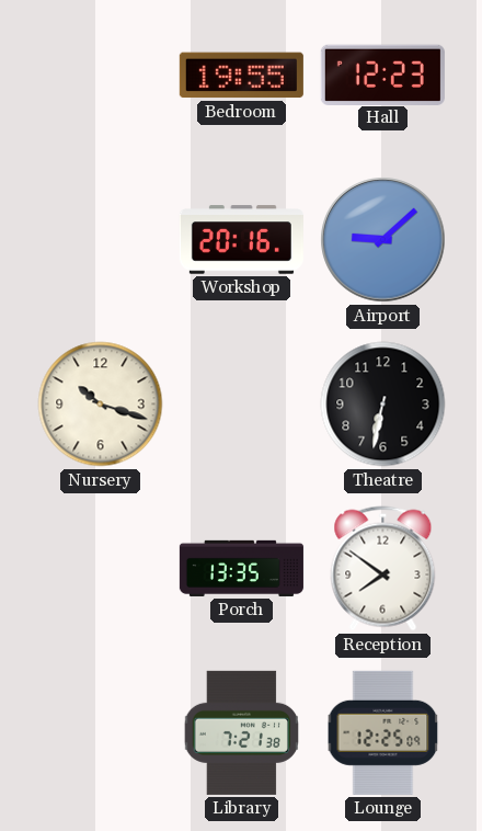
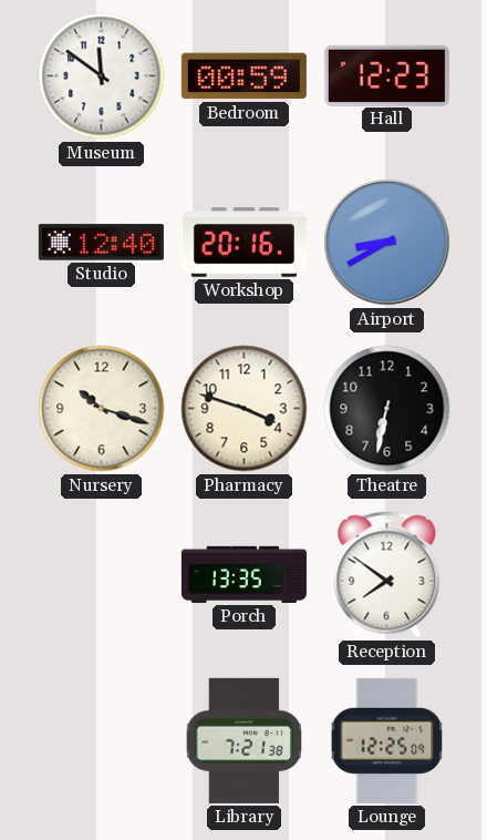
Museum: none -> 11:51
Bedroom: 19:55 -> 00:59
Studio: none -> 12:40
Airport: 9:08 -> 8:40
Pharmacy: none -> 3:48
